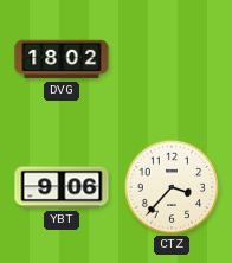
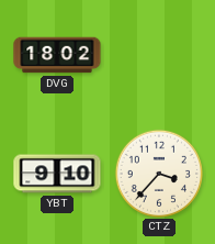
YBT: 9:06 -> 9:10
